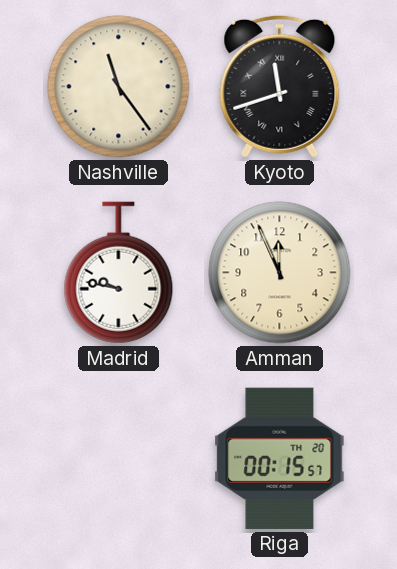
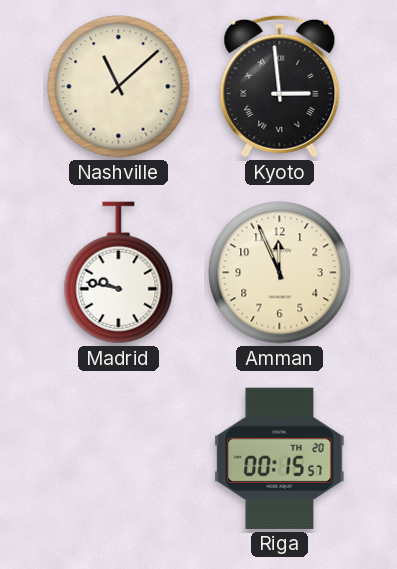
Nashville: 11:24 -> 11:08
Kyoto: 11:42 -> 2:59
